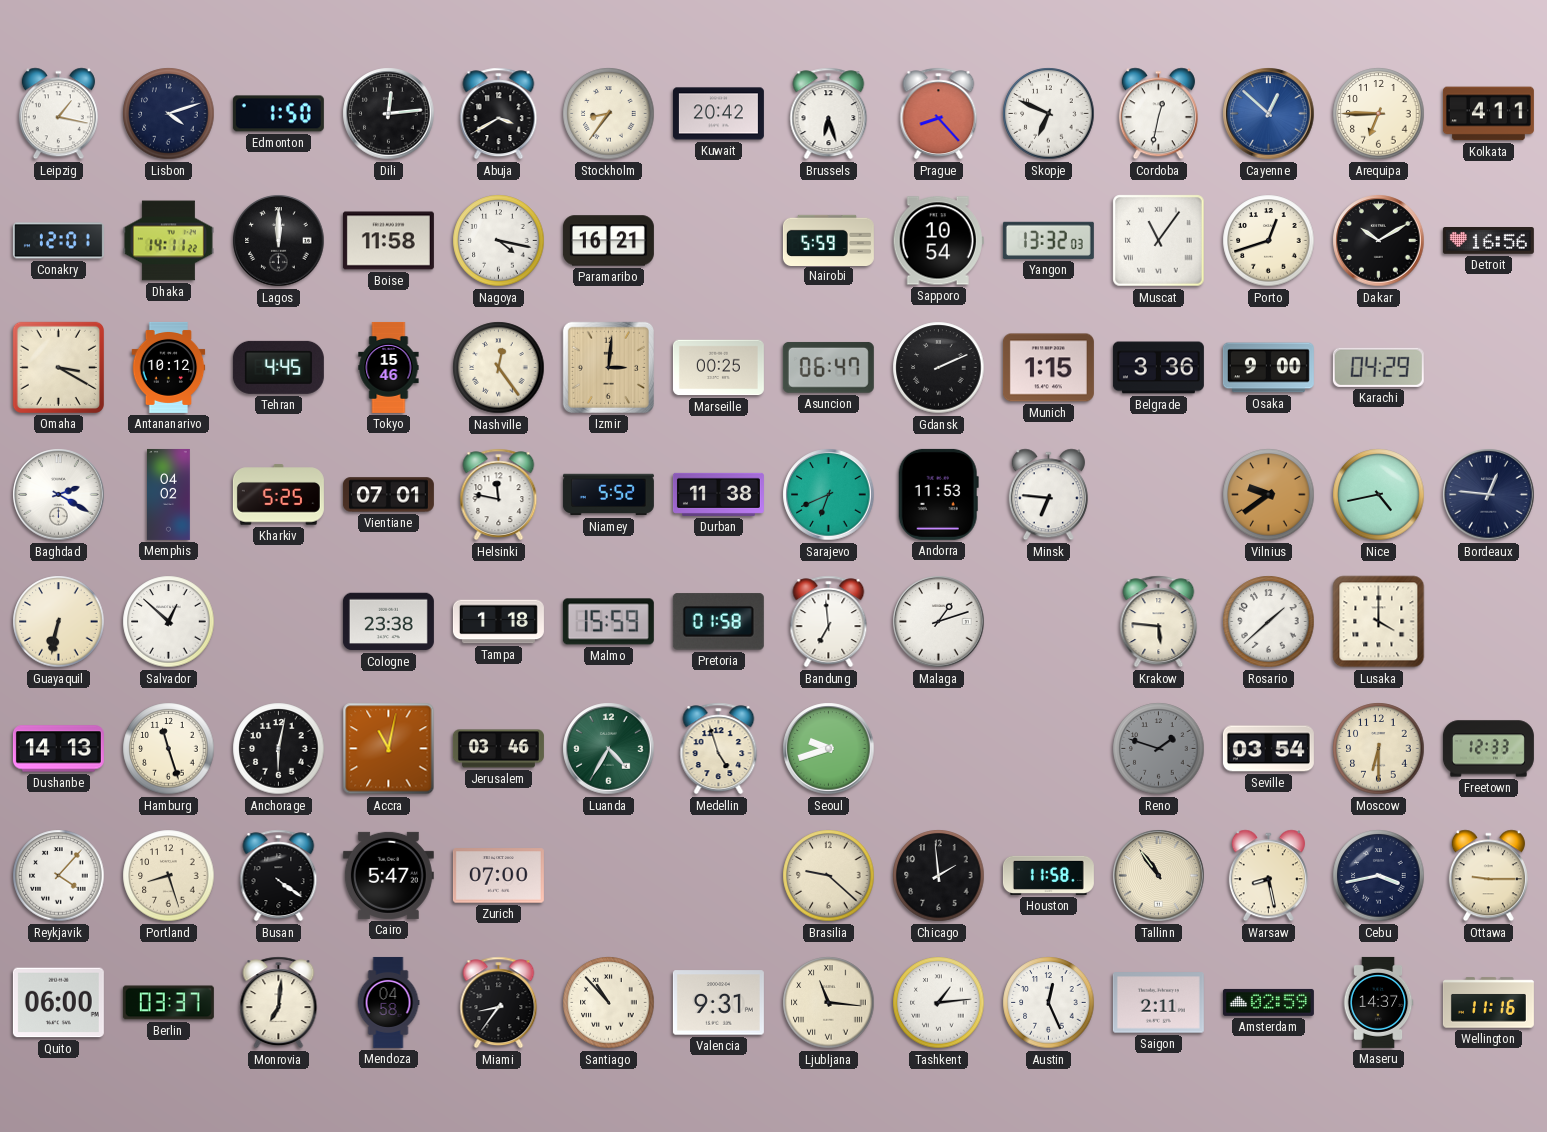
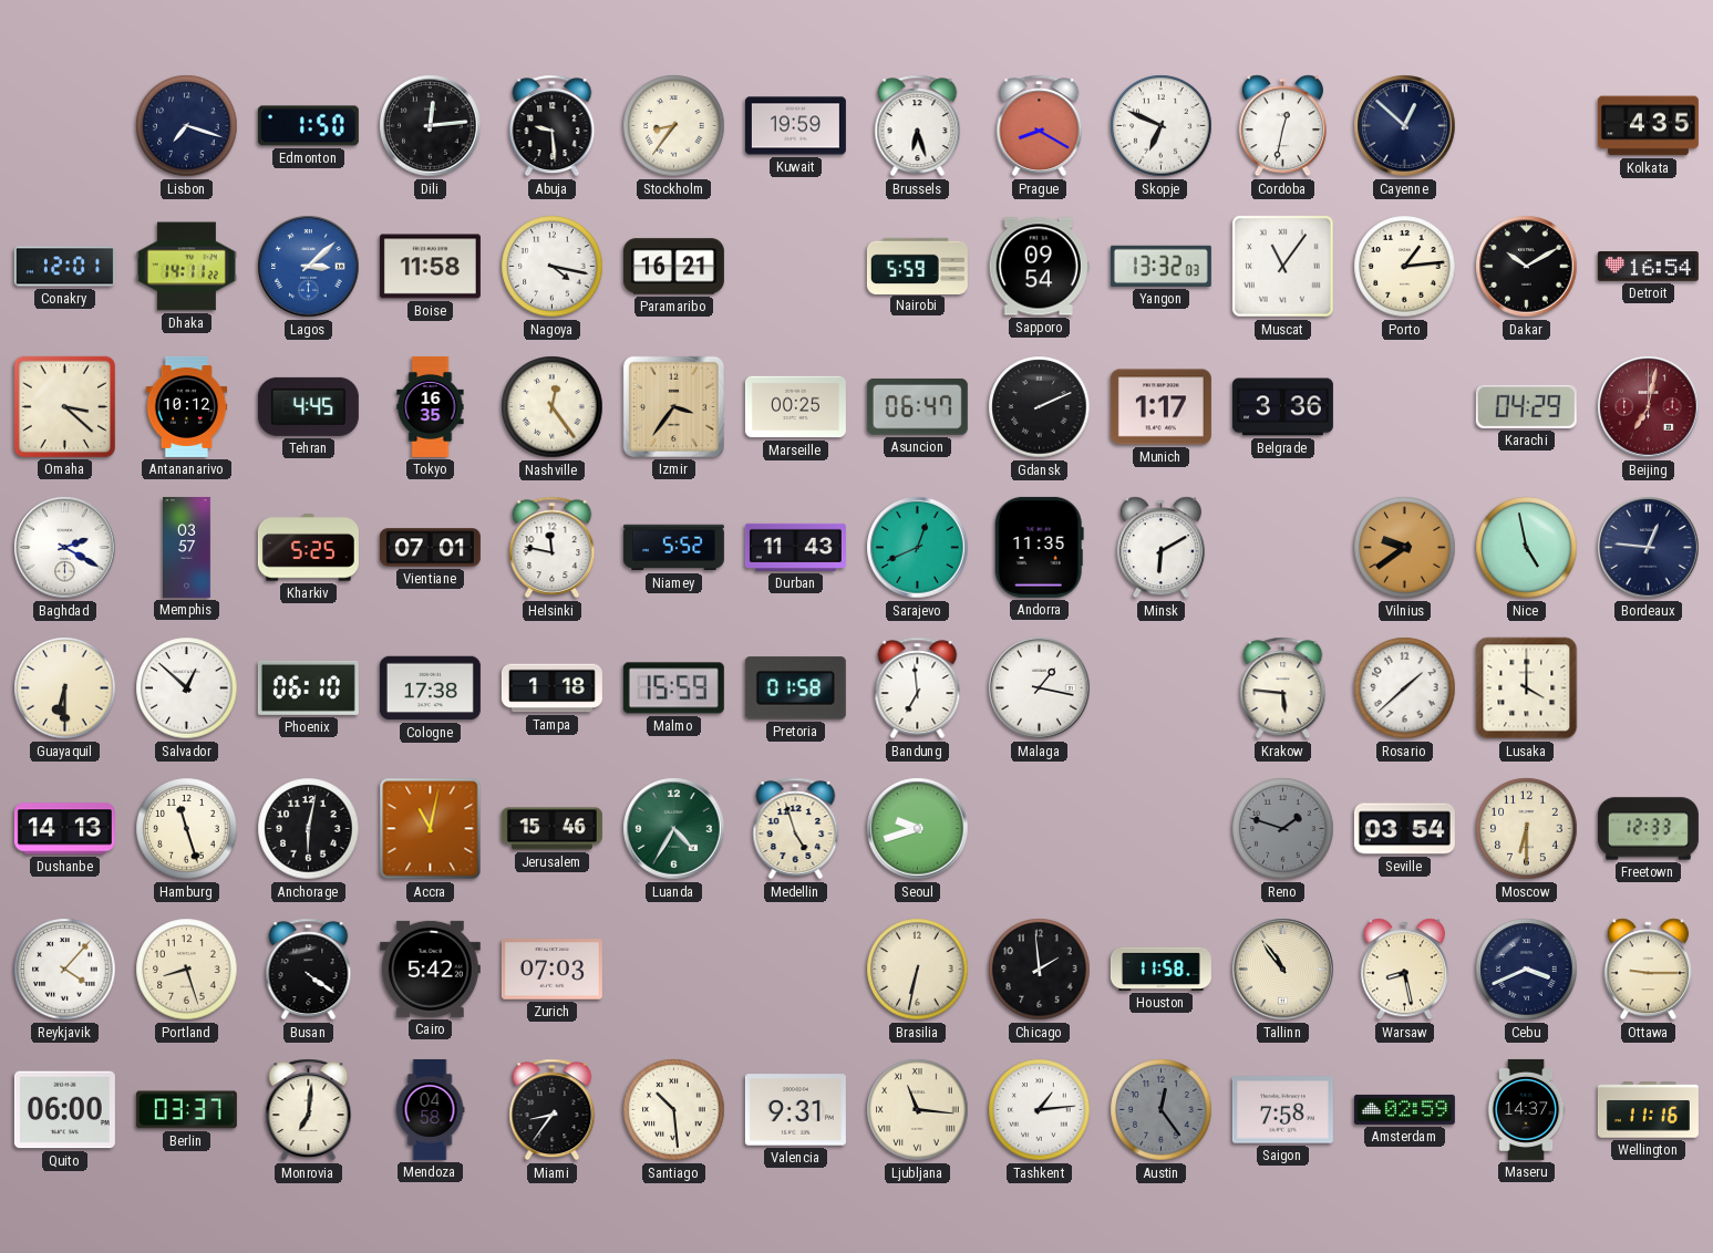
Leipzig: 1:17 -> none
Lisbon: 4:12 -> 7:18
Abuja: 3:40 -> 9:29
Kuwait: 20:42 -> 19:59
Prague: 8:23 -> 8:20
Cayenne dial: blue -> navy
Arequipa: 6:45 -> none
Kolkata: 4:11 -> 4:35
Lagos: 12:00 -> 3:08
Lagos dial: black -> blue
Sapporo: 10:54 -> 09:54
Porto: 12:42 -> 1:14
Detroit: 16:56 -> 16:54
Omaha: 3:20 -> 3:22
Tokyo: 15:46 -> 16:35
Izmir: 3:01 -> 3:36
Munich: 1:15 -> 1:17
Osaka: 9:00 -> none
Beijing: none -> 7:02
Memphis: 04:02 -> 03:57
Durban: 11:38 -> 11:43
Sarajevo: 6:41 -> 12:41
Andorra: 11:53 -> 11:35
Minsk: 6:46 -> 6:10
Nice: 4:43 -> 4:58
Guayaquil: 6:32 -> 6:30
Phoenix: none -> 06:10
Cologne: 23:38 -> 17:38
Malaga: 1:12 -> 1:17
Jerusalem: 03:46 -> 15:46
Cairo: 5:47 -> 5:42
Zurich: 07:00 -> 07:03
Brasilia: 9:22 -> 6:32
Cebu: 3:43 -> 3:41
Santiago: 10:53 -> 10:29
Austin: 12:26 -> 12:24
Austin dial: white -> grey
Saigon: 2:11 -> 7:58
